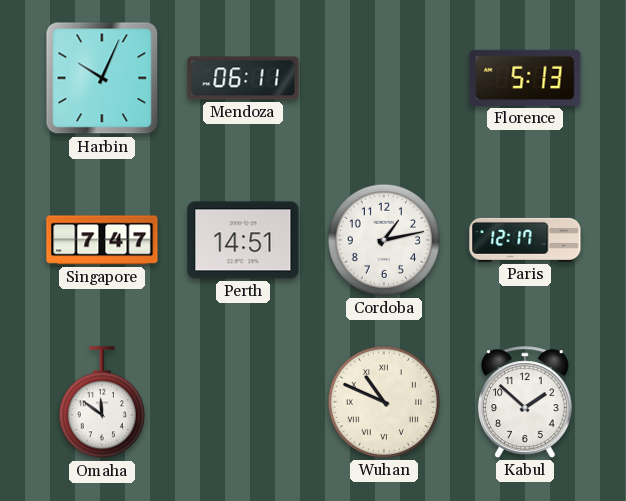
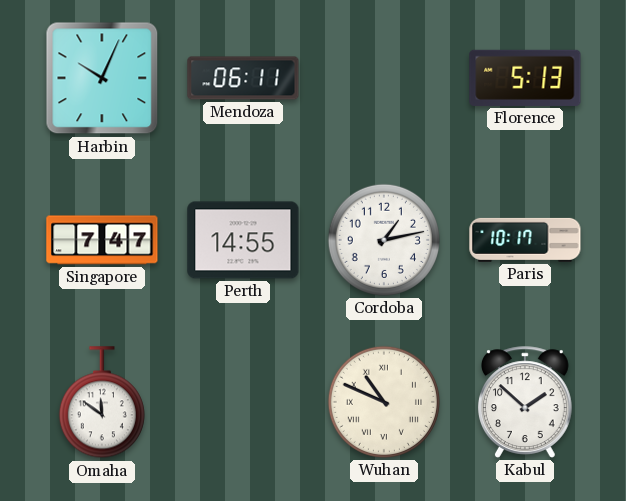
Perth: 14:51 -> 14:55
Paris: 12:17 -> 10:17
